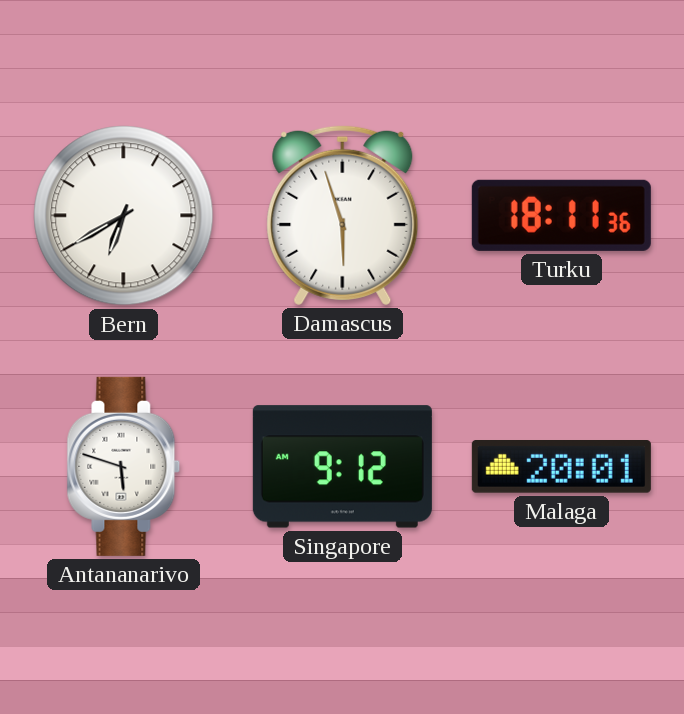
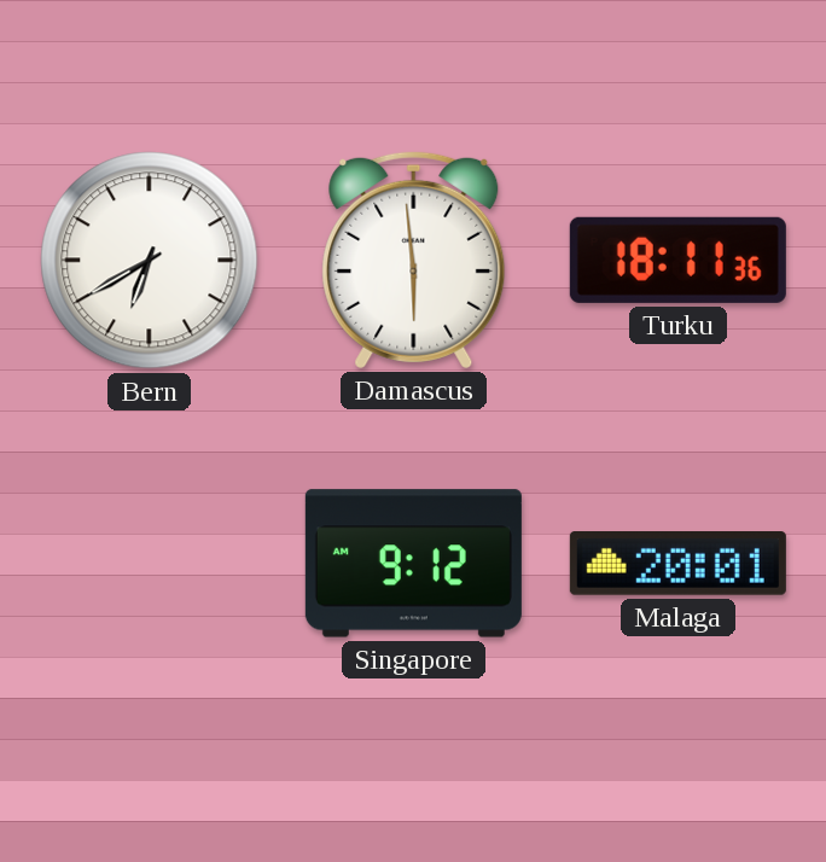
Damascus: 5:57 -> 5:59
Antananarivo: 5:48 -> none
